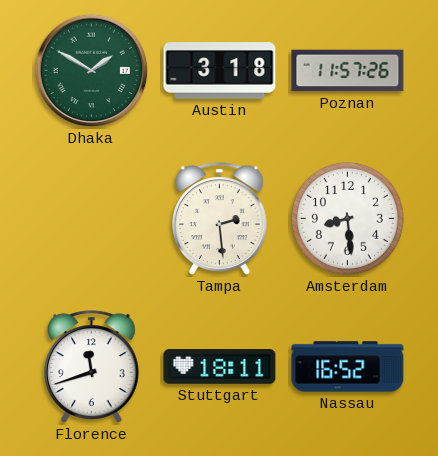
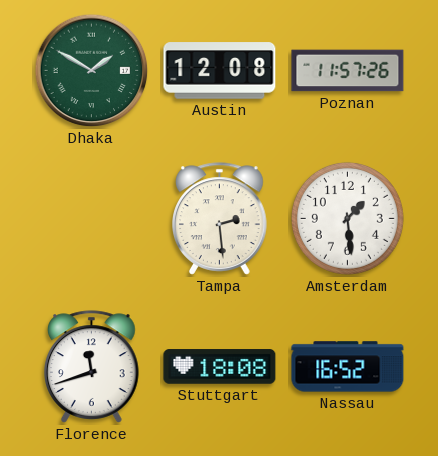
Austin: 3:18 -> 12:08
Amsterdam: 8:29 -> 1:29
Stuttgart: 18:11 -> 18:08
